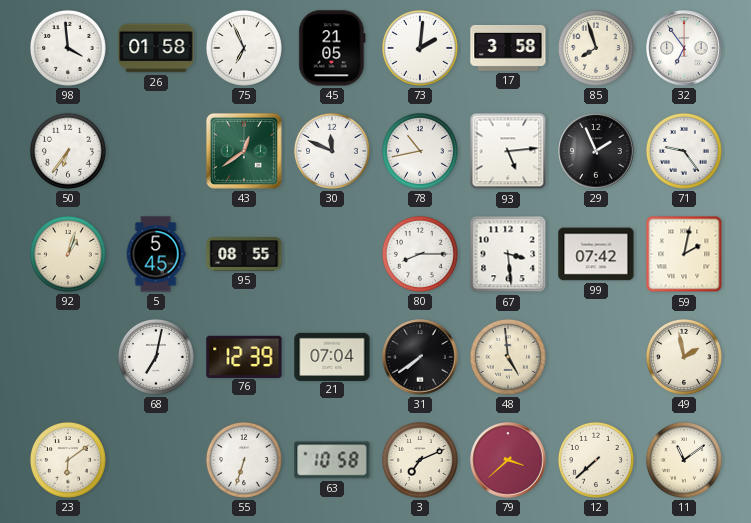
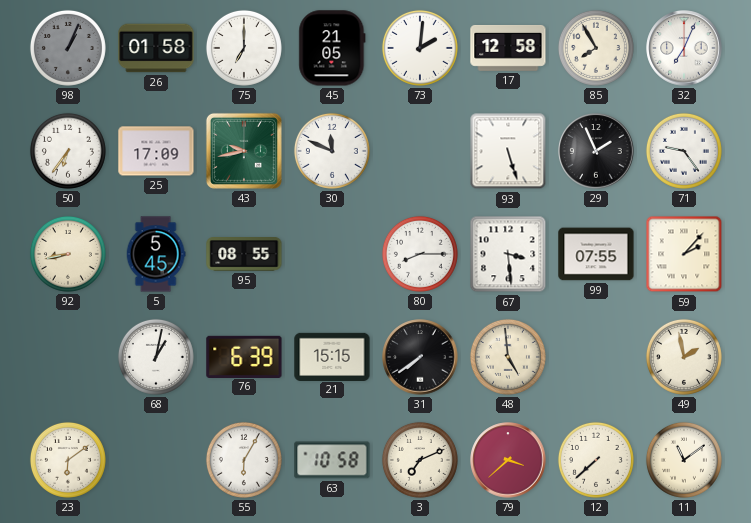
98: 3:59 -> 1:04
98 dial: white -> grey
75: 6:56 -> 7:00
17: 3:58 -> 12:58
85: 7:57 -> 7:55
32: 6:54 -> 7:04
25: none -> 17:09
43: 12:39 -> 9:43
78: 10:43 -> none
93: 5:14 -> 5:27
92: 1:03 -> 8:43
99: 07:42 -> 07:55
59: 2:02 -> 2:07
68: 7:02 -> 1:02
76: 12:39 -> 6:39
21: 07:04 -> 15:15
55: 6:33 -> 6:05
